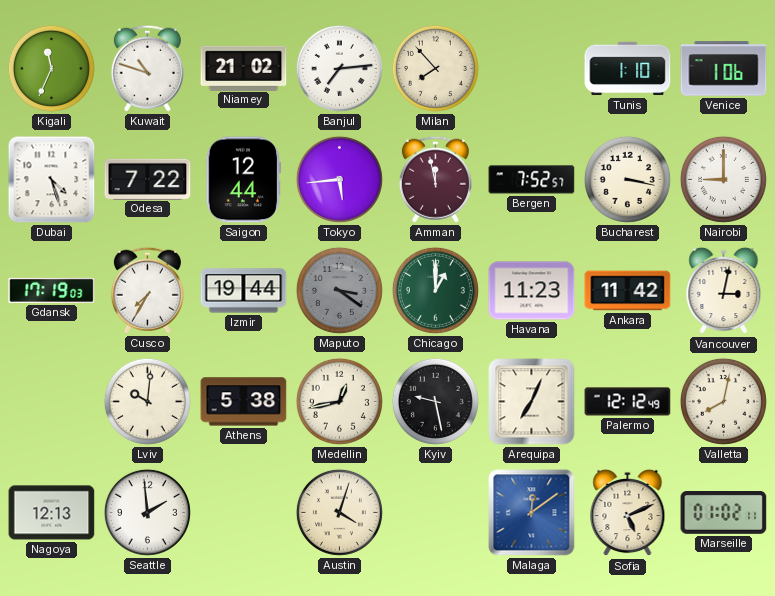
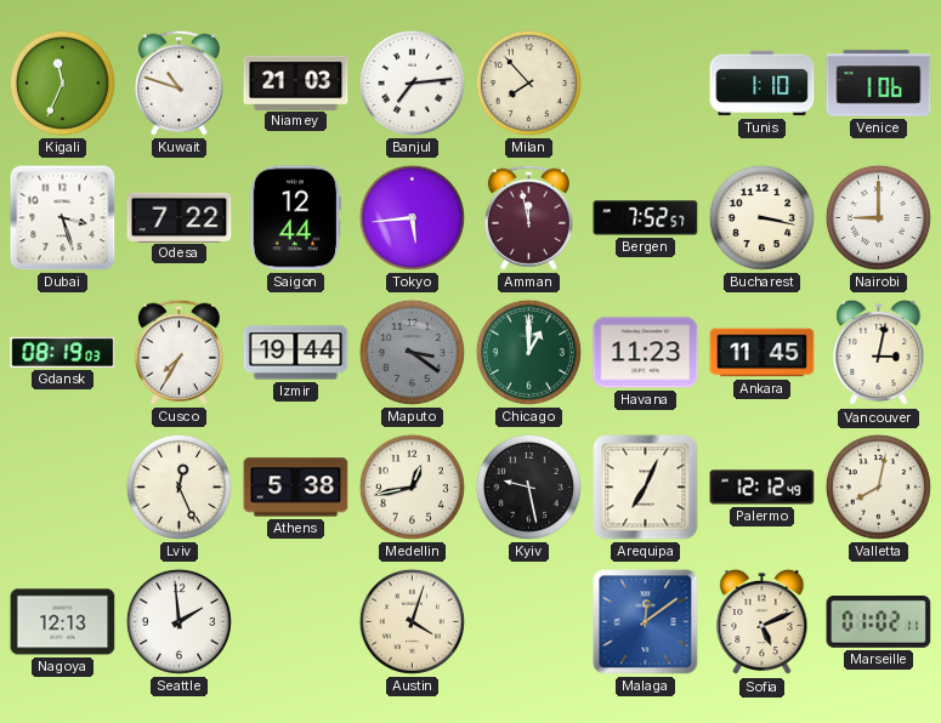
Niamey: 21:02 -> 21:03
Dubai: 4:27 -> 3:27
Gdansk: 17:19 -> 08:19
Ankara: 11:42 -> 11:45
Lviv: 10:01 -> 12:26
